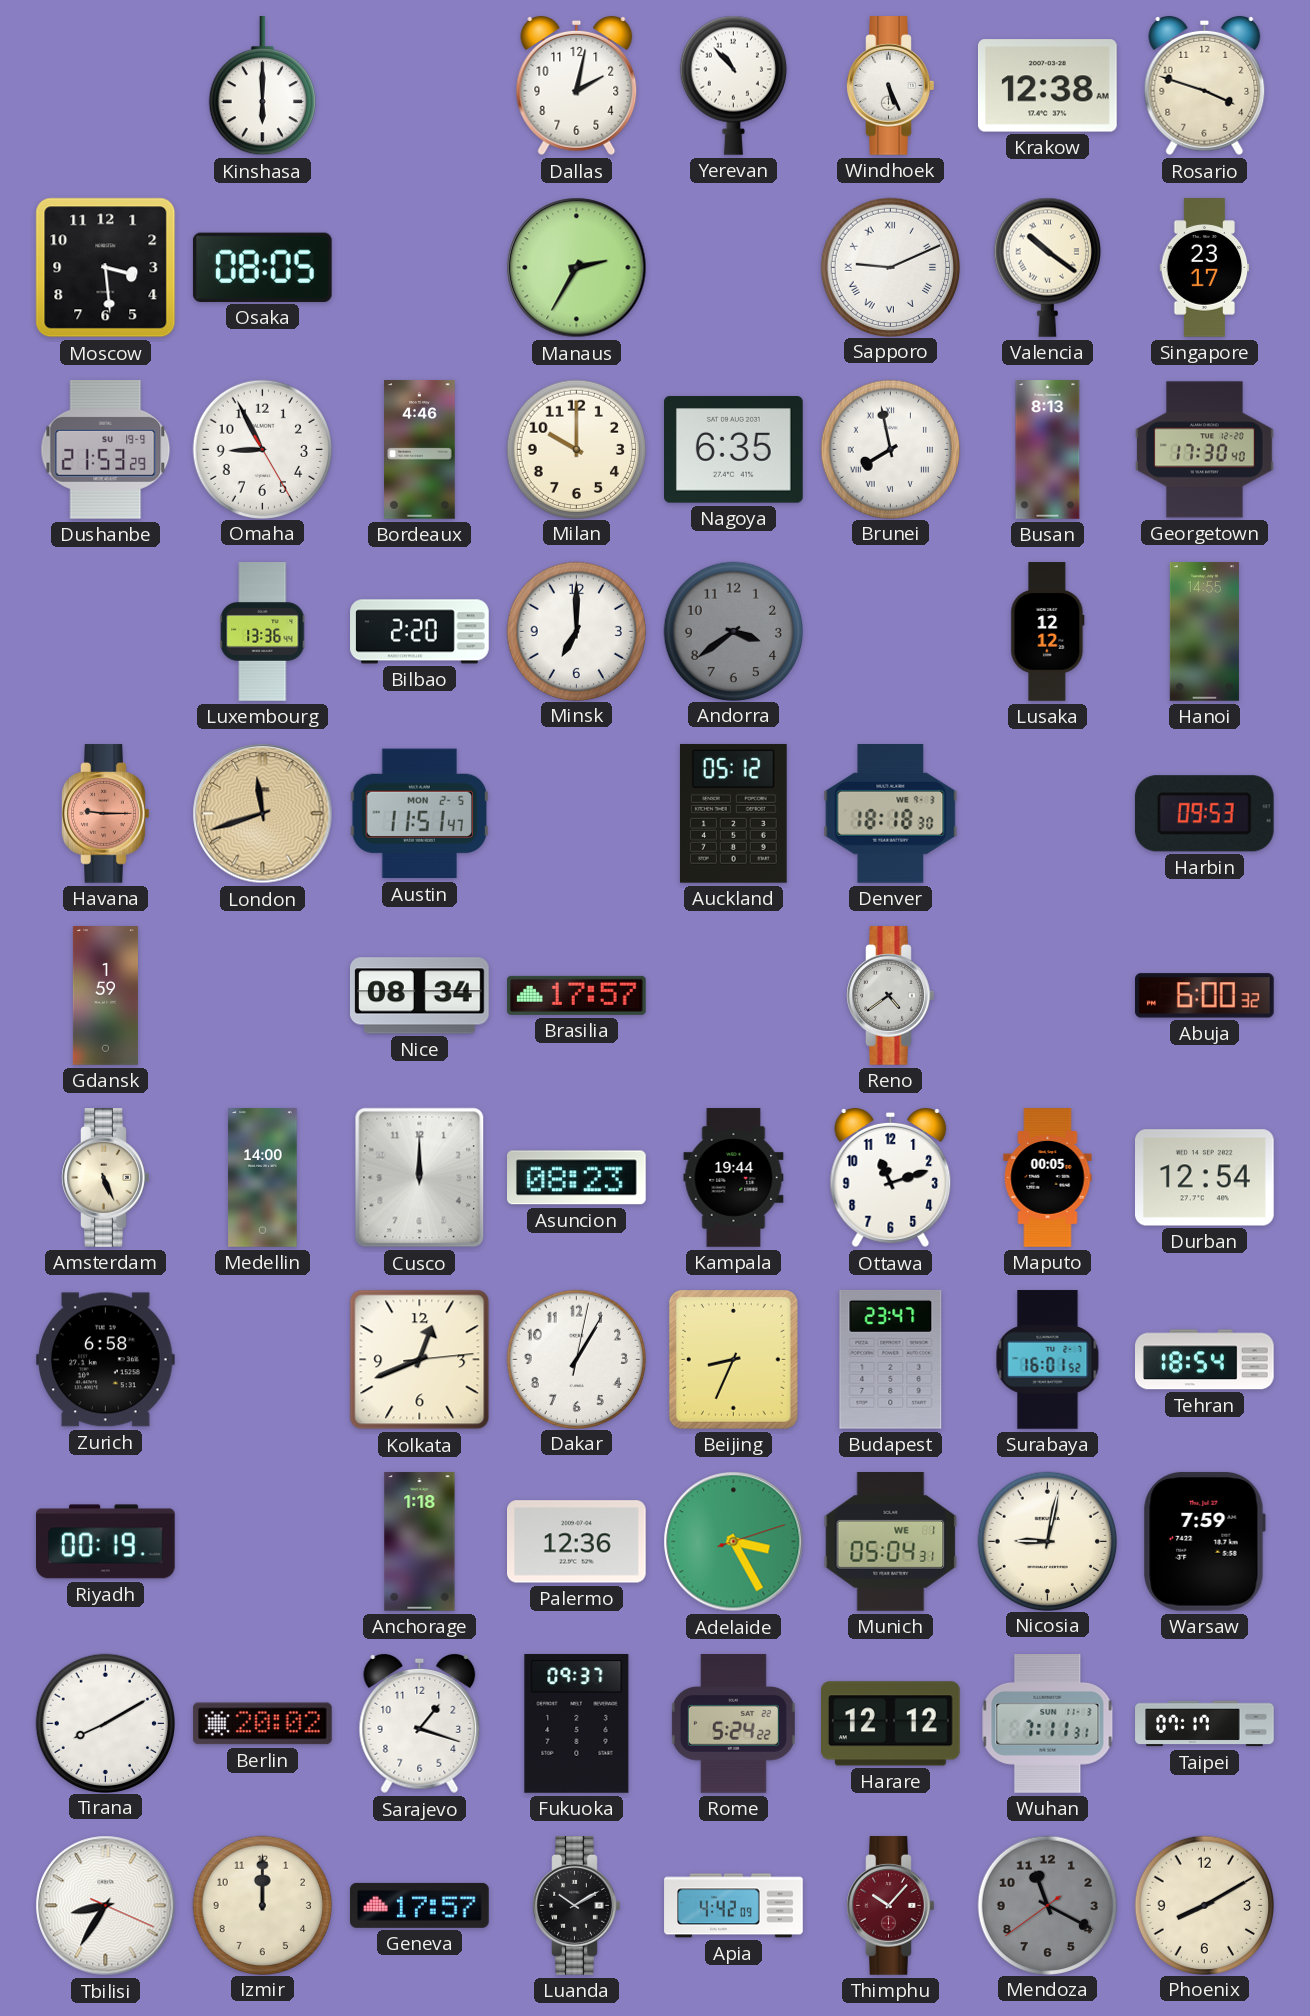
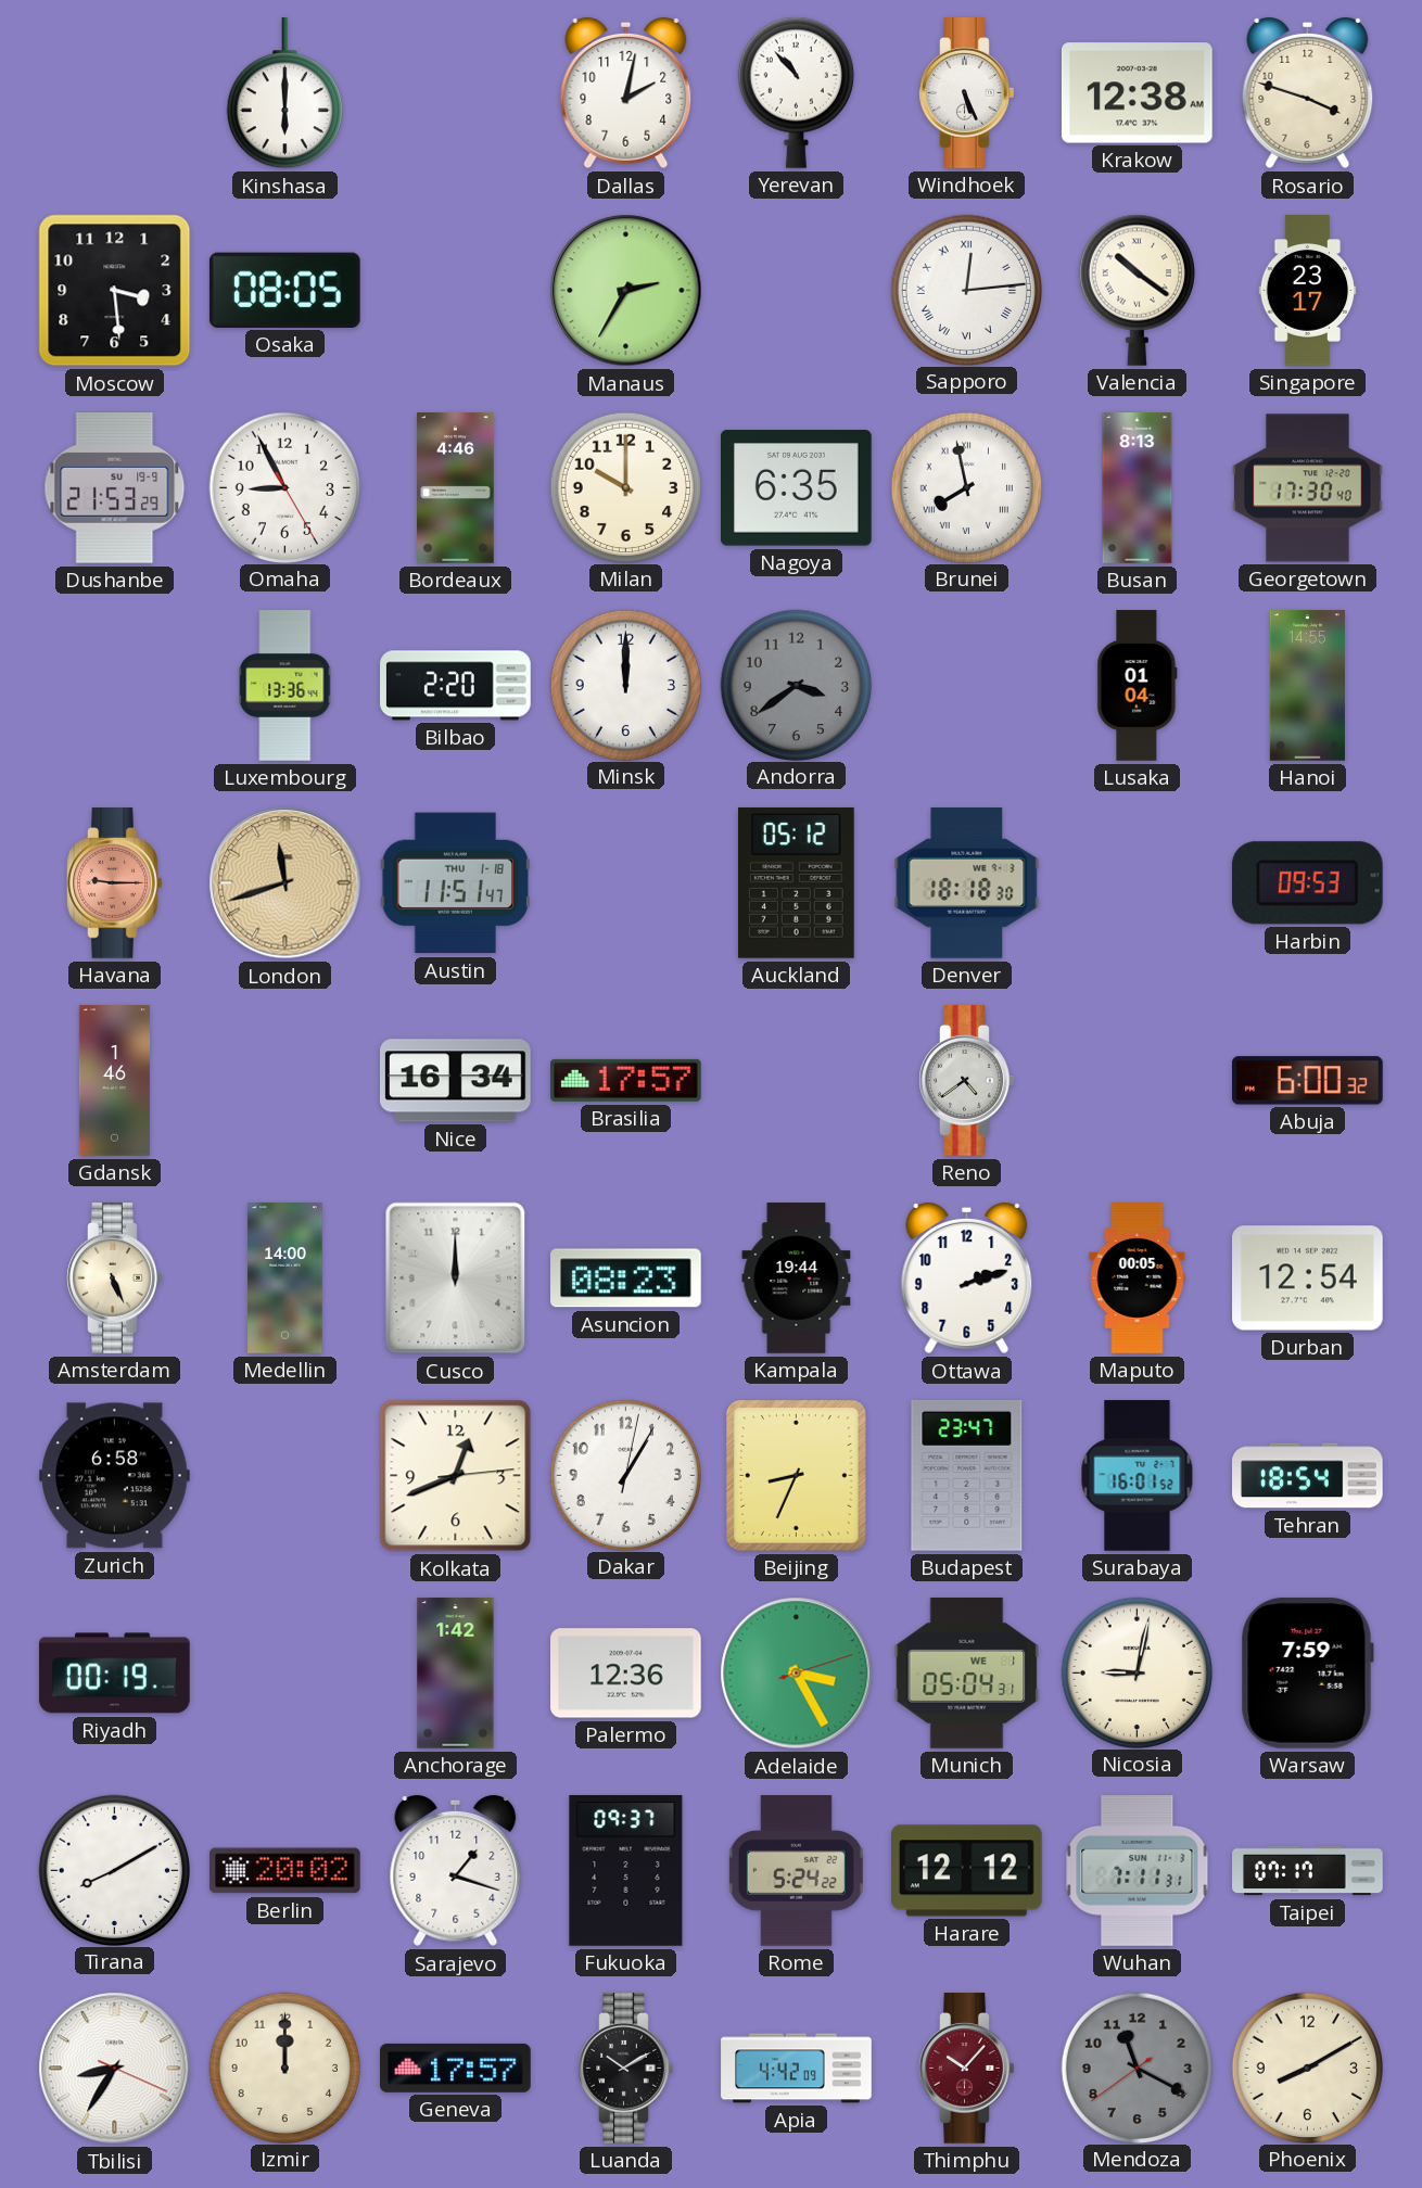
Sapporo: 9:11 -> 12:14
Minsk: 7:00 -> 12:00
Lusaka: 12:12 -> 01:04
Austin date: MON 2-5 -> THU 1-18
Gdansk: 1:59 -> 1:46
Nice: 08:34 -> 16:34
Ottawa: 11:12 -> 2:12
Anchorage: 1:18 -> 1:42
